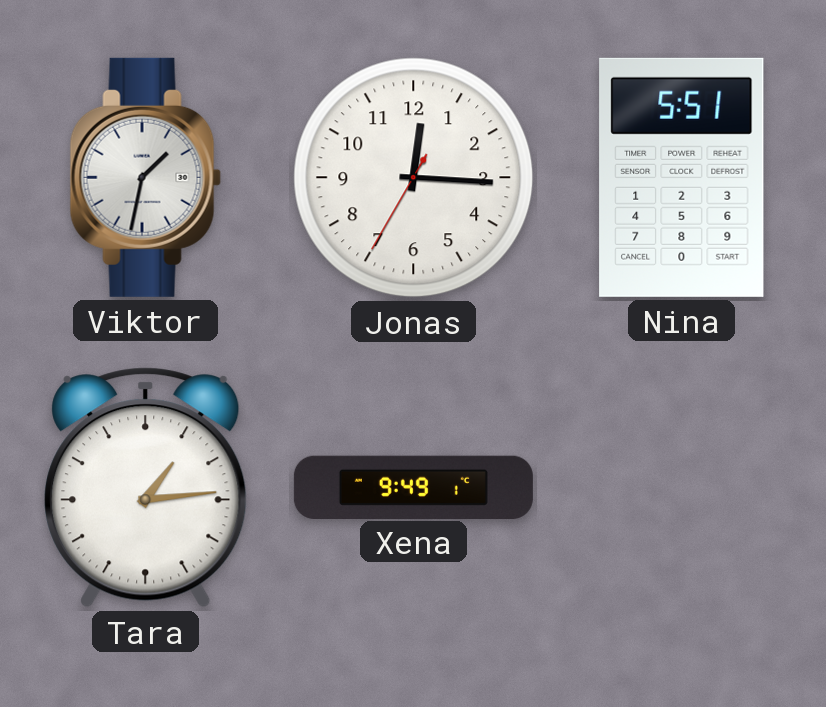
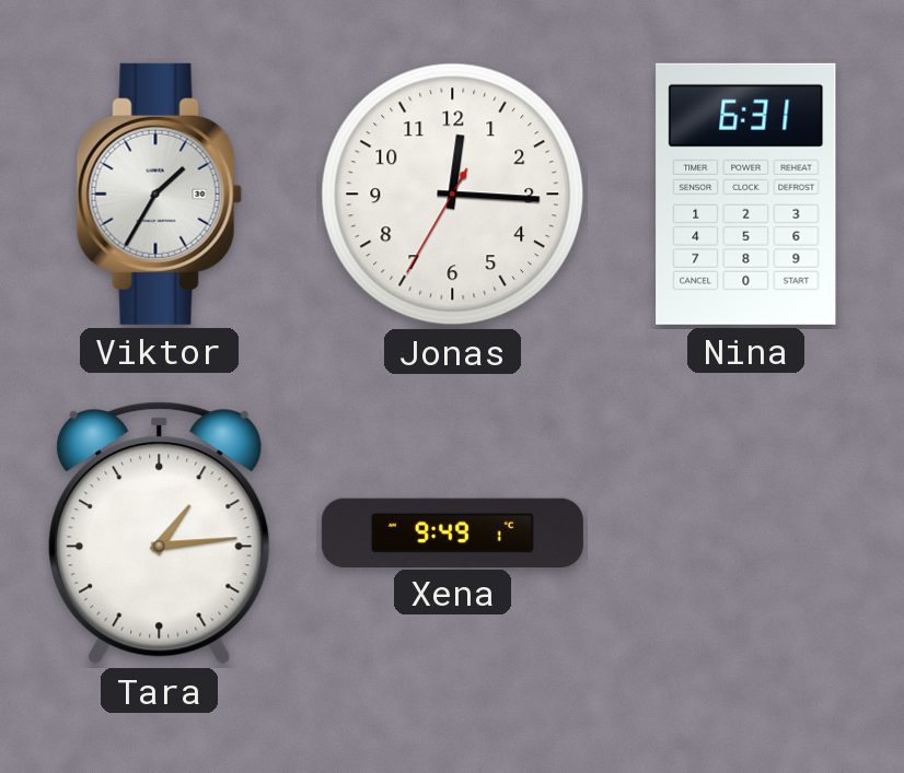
Viktor: 1:32 -> 1:35
Nina: 5:51 -> 6:31
